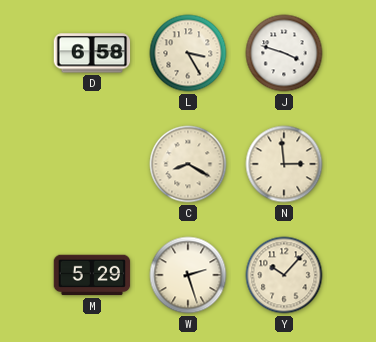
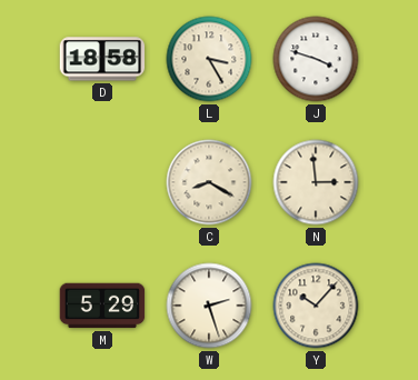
D: 6:58 -> 18:58
